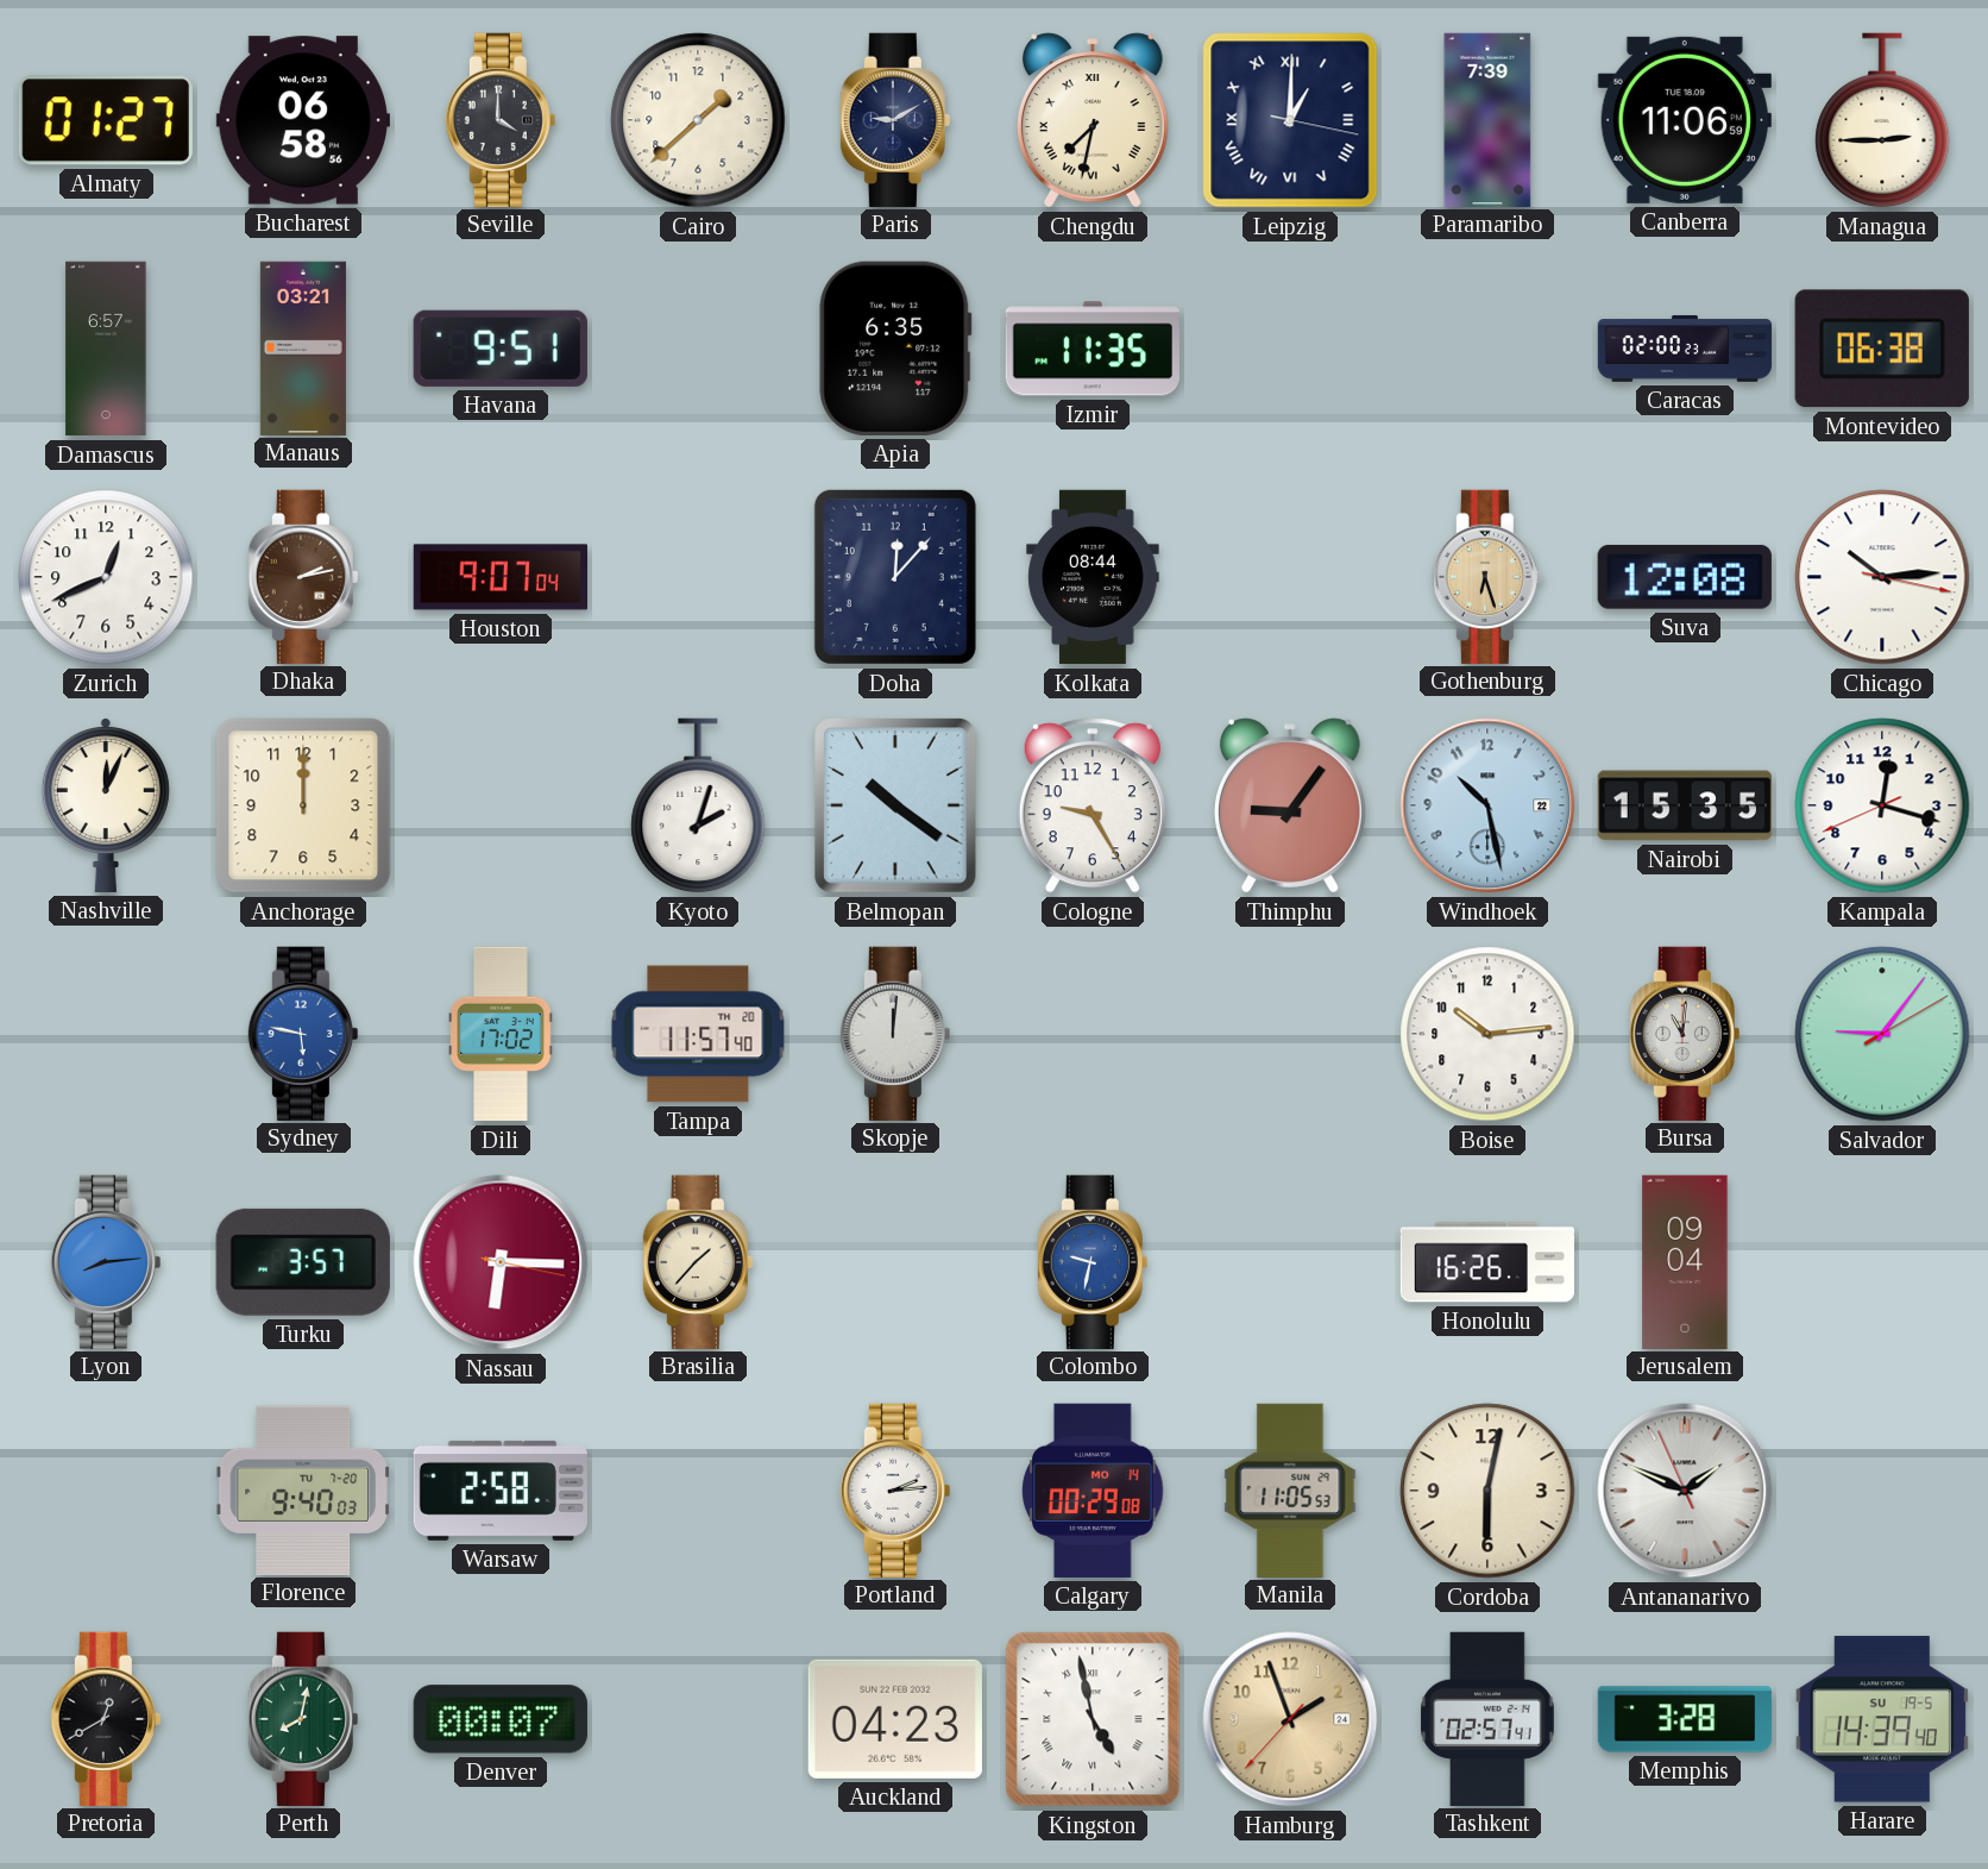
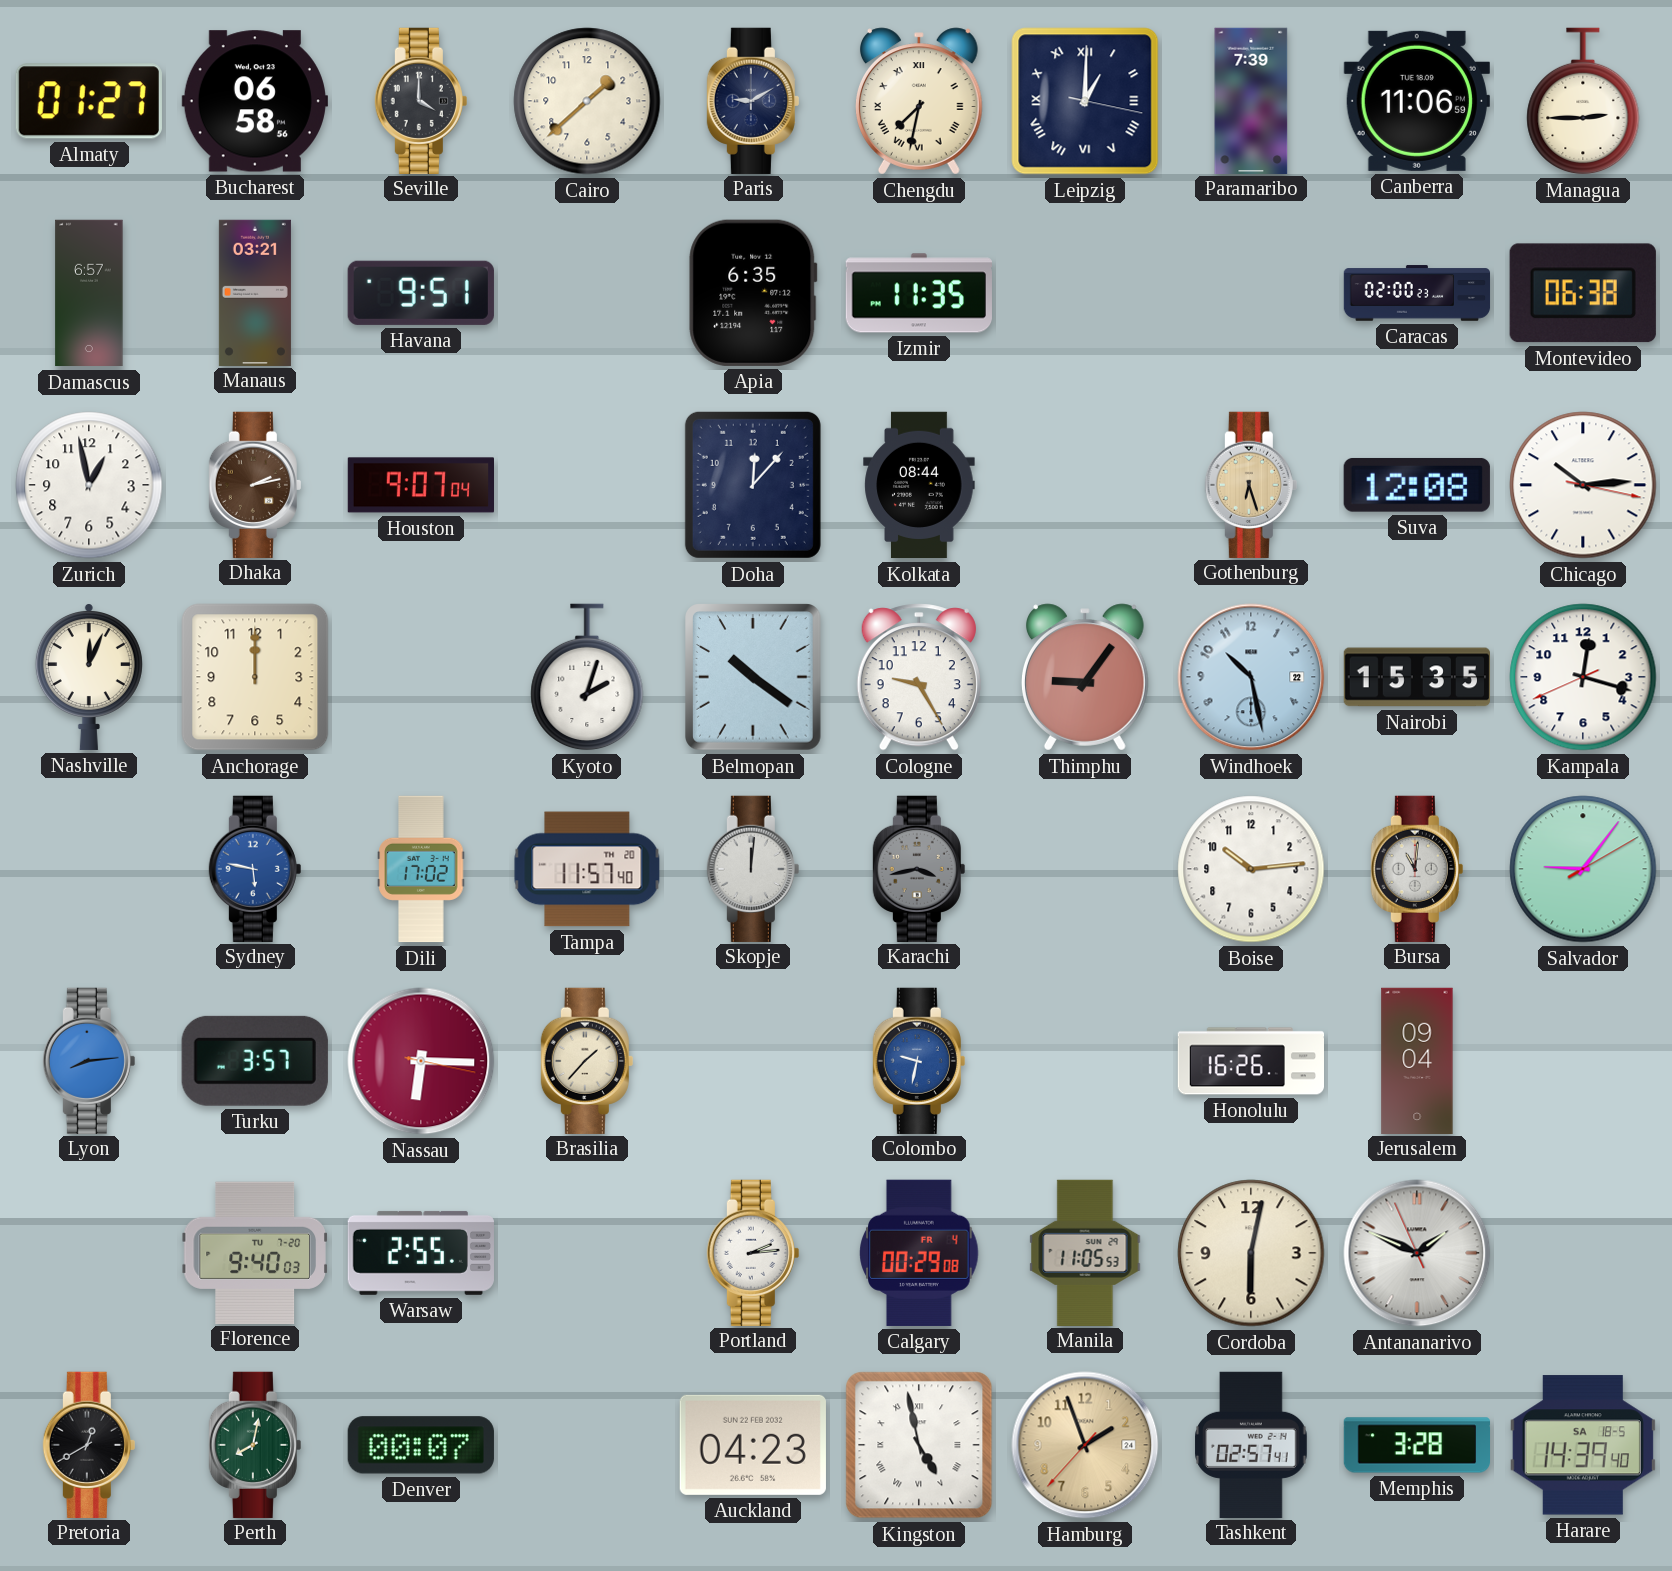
Zurich: 12:41 -> 12:58
Karachi: none -> 3:43
Warsaw: 2:58 -> 2:55
Calgary date: MO 14 -> FR 4
Harare date: SU 19-5 -> SA 18-5
